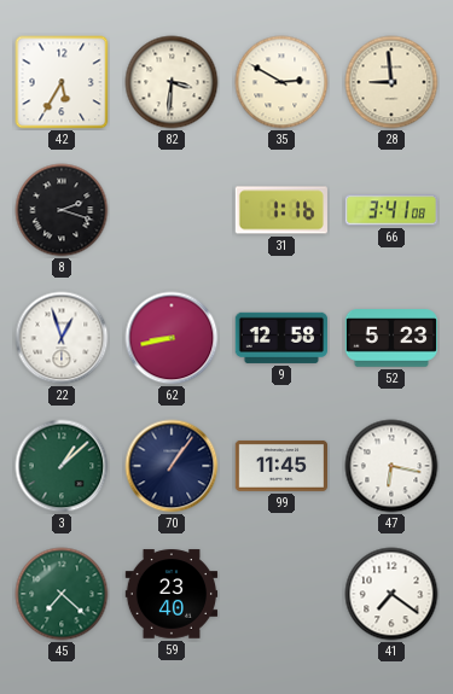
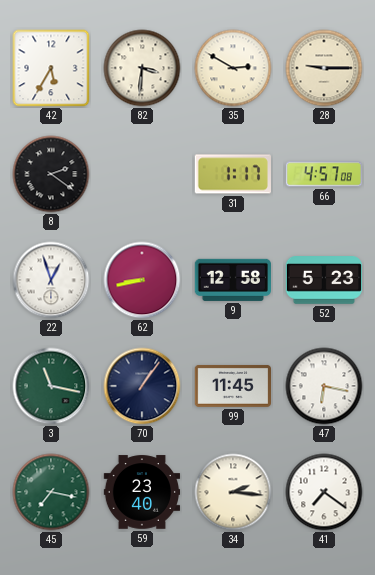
28: 8:59 -> 9:15
8: 2:18 -> 2:21
31: 1:16 -> 1:17
66: 3:41 -> 4:57
3: 1:08 -> 11:17
45: 7:22 -> 7:17
34: none -> 2:16
